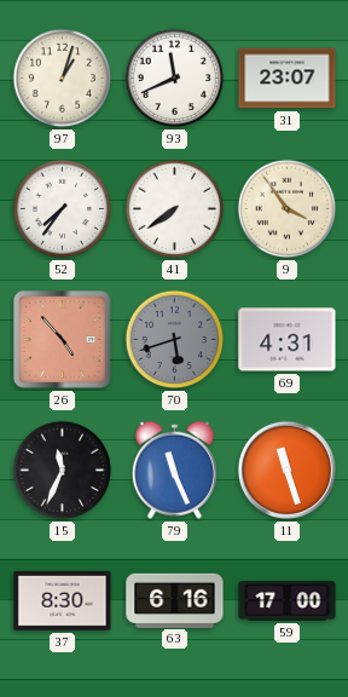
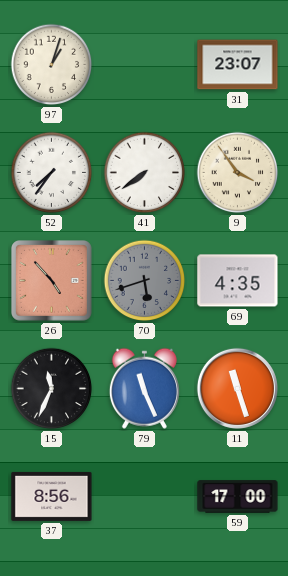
93: 11:41 -> none
69: 4:31 -> 4:35
37: 8:30 -> 8:56
63: 6:16 -> none
